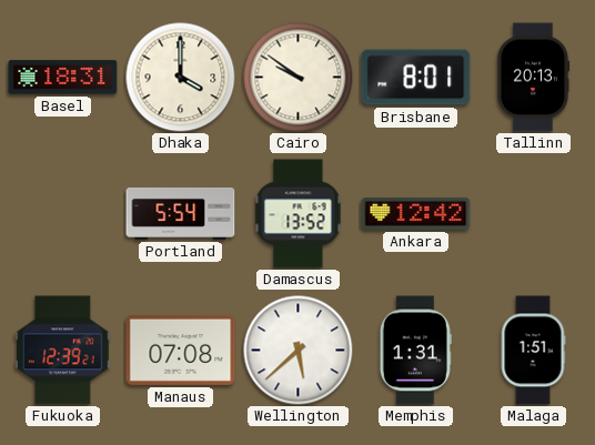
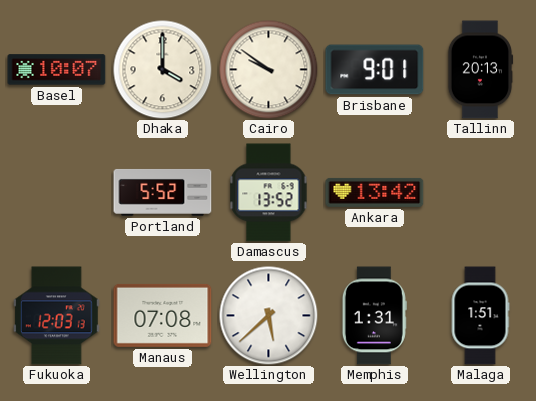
Basel: 18:31 -> 10:07
Brisbane: 8:01 -> 9:01
Portland: 5:54 -> 5:52
Ankara: 12:42 -> 13:42
Fukuoka: 12:39 -> 12:03
